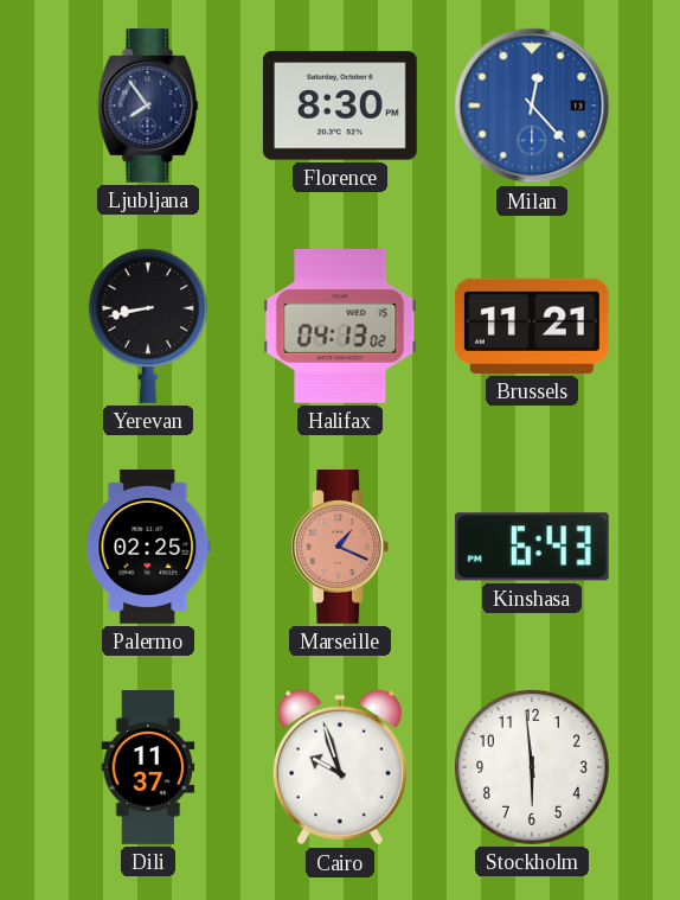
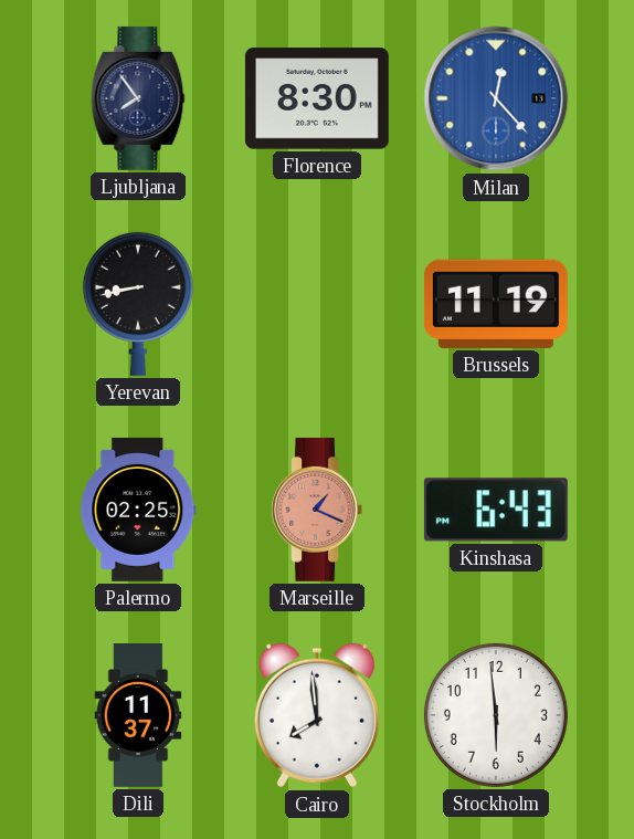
Halifax: 04:13 -> none
Brussels: 11:21 -> 11:19
Cairo: 9:57 -> 7:59
